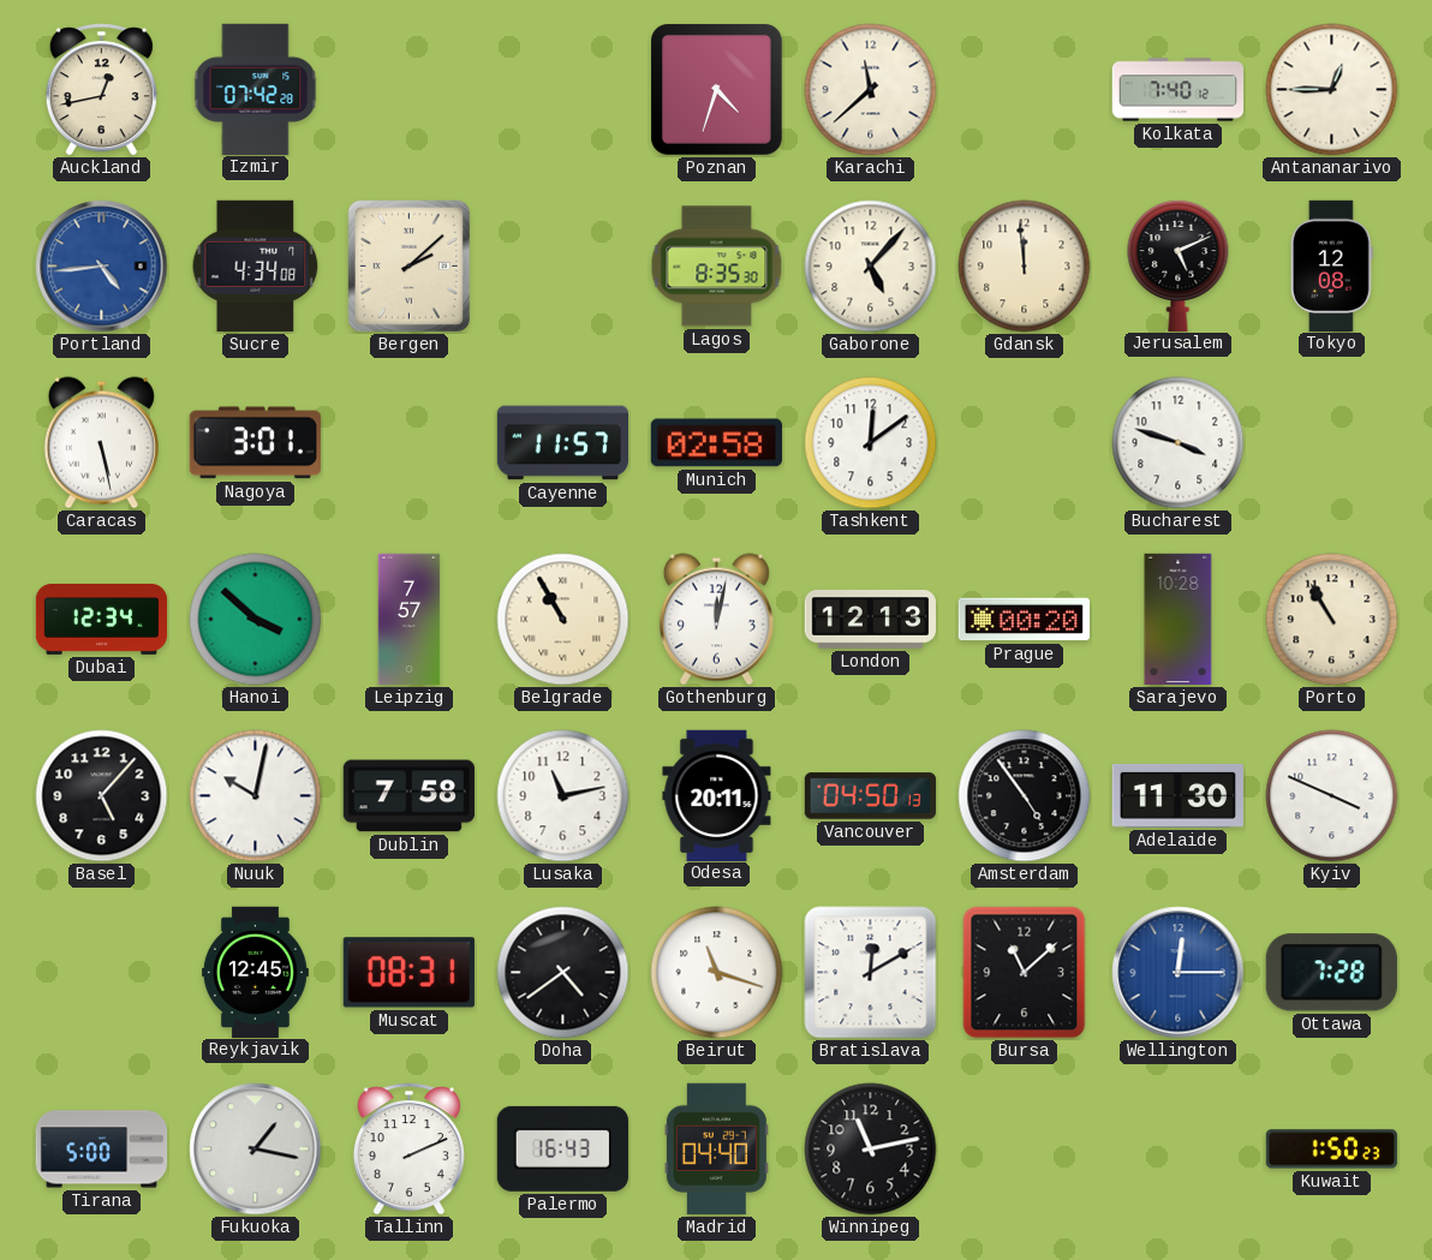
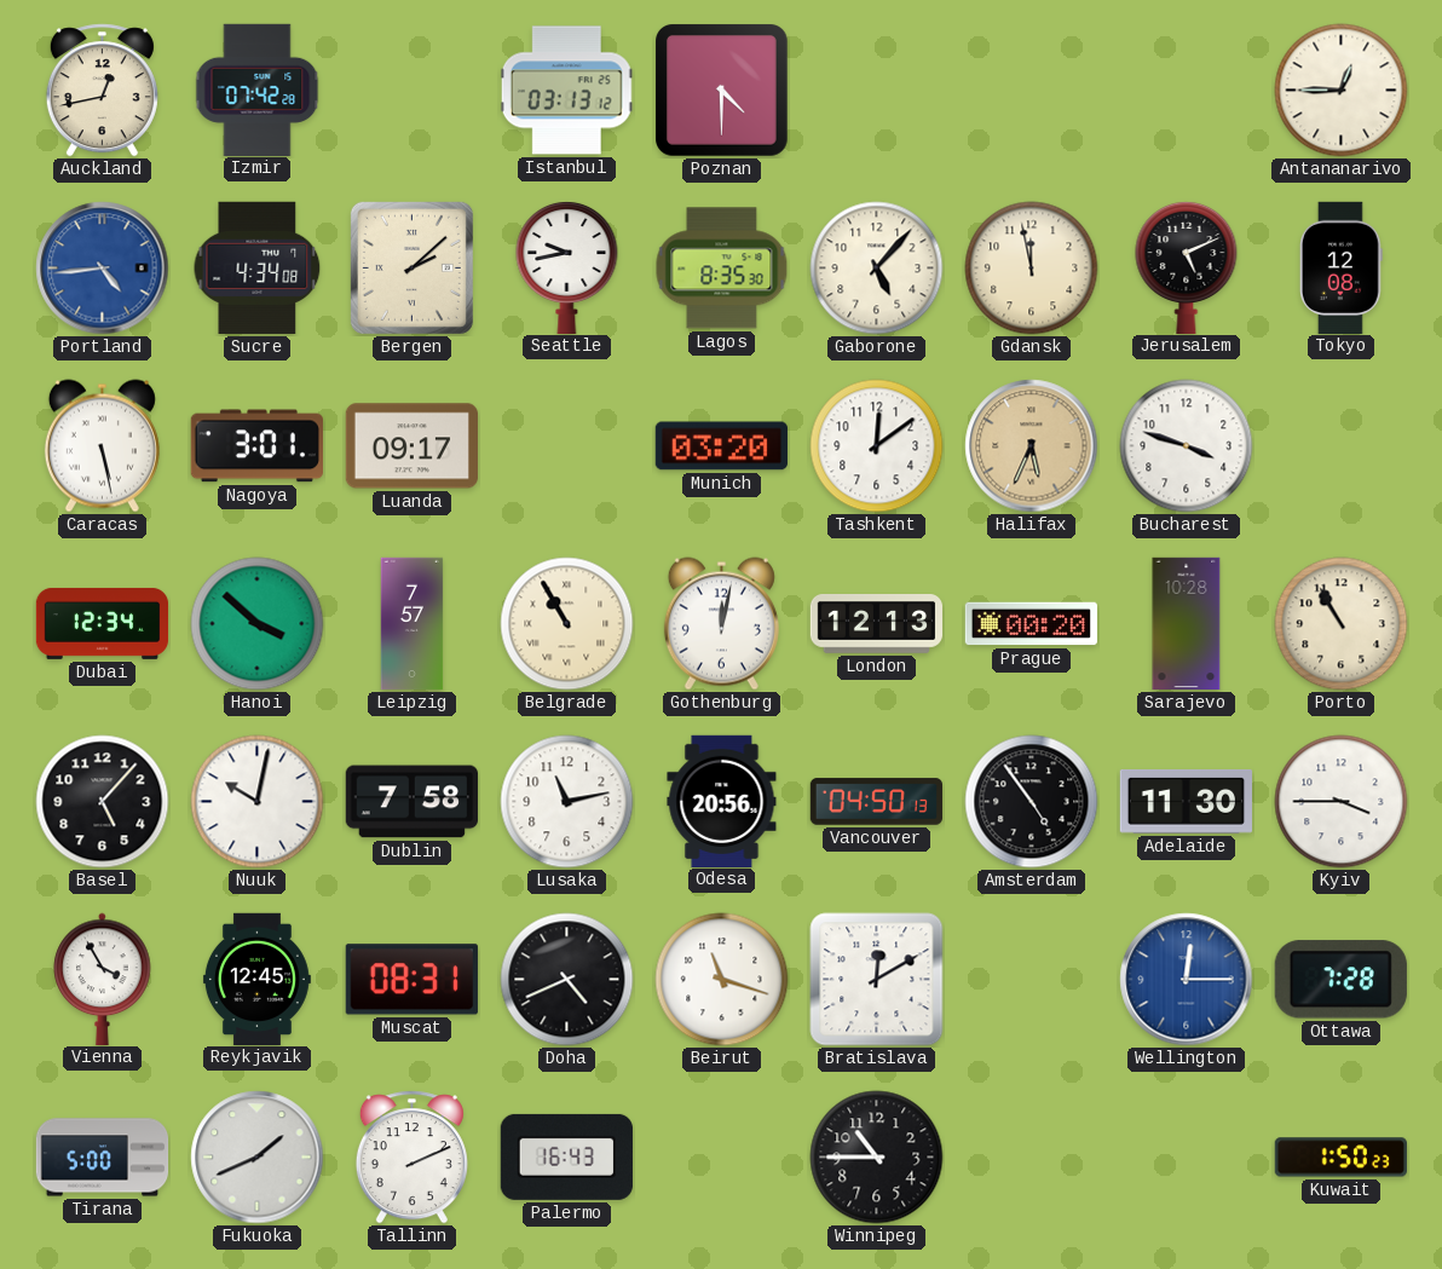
Istanbul: none -> 03:13
Poznan: 4:33 -> 4:30
Karachi: 11:38 -> none
Kolkata: 7:40 -> none
Seattle: none -> 9:43
Gdansk: 11:59 -> 11:58
Luanda: none -> 09:17
Cayenne: 11:57 -> none
Munich: 02:58 -> 03:20
Halifax: none -> 5:34
Odesa: 20:11 -> 20:56
Kyiv: 3:49 -> 3:45
Vienna: none -> 3:55
Doha: 4:39 -> 4:41
Bursa: 11:08 -> none
Fukuoka: 1:17 -> 1:41
Madrid: 04:40 -> none
Winnipeg: 11:13 -> 10:45
